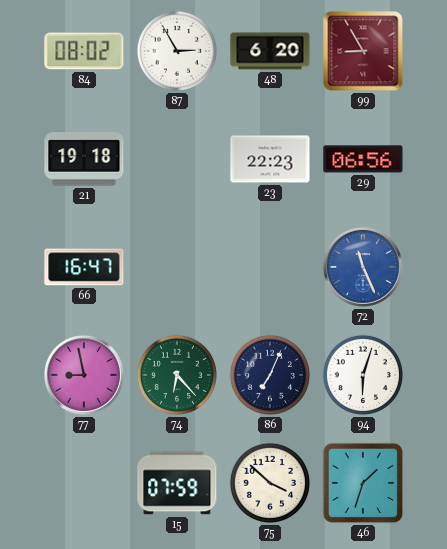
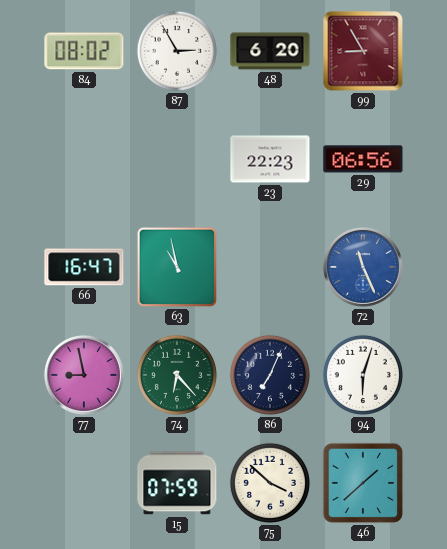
21: 19:18 -> none
63: none -> 10:58
46: 1:33 -> 1:38
